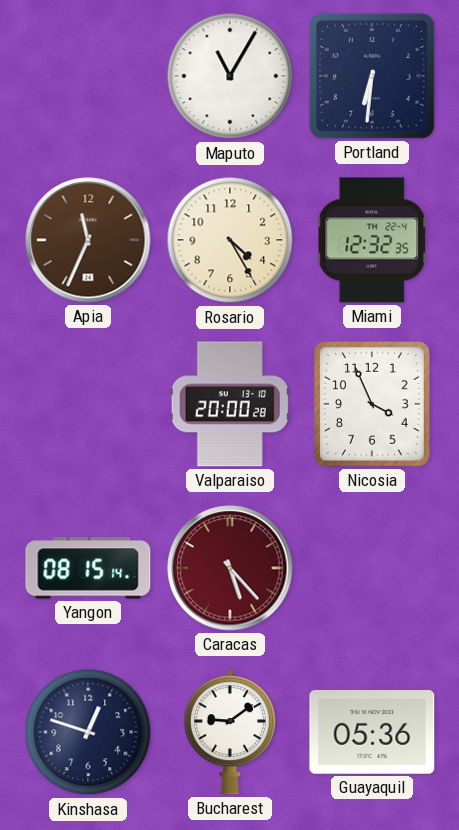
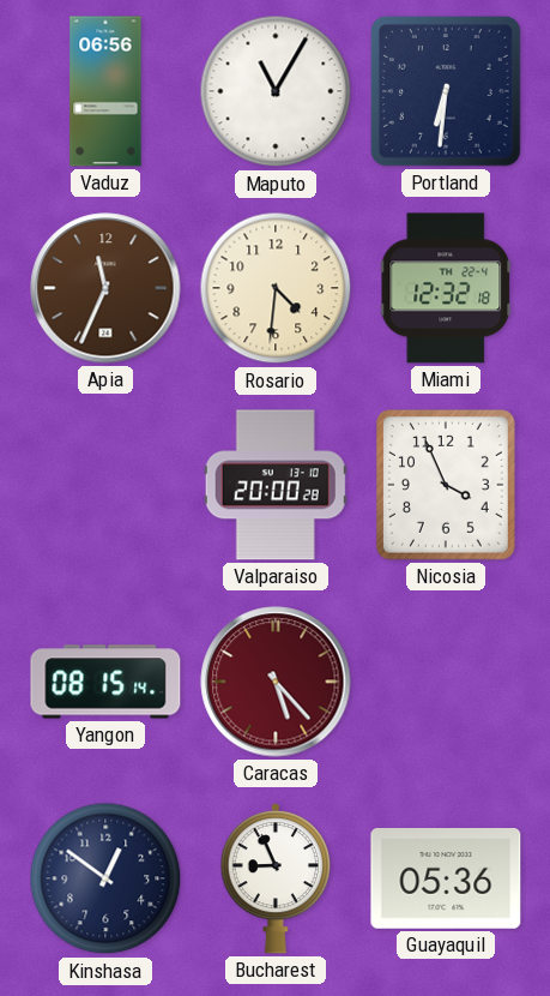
Vaduz: none -> 06:56
Rosario: 4:25 -> 4:31
Miami: 12:32:35 -> 12:32:18
Kinshasa: 12:48 -> 12:51
Bucharest: 9:09 -> 8:56
